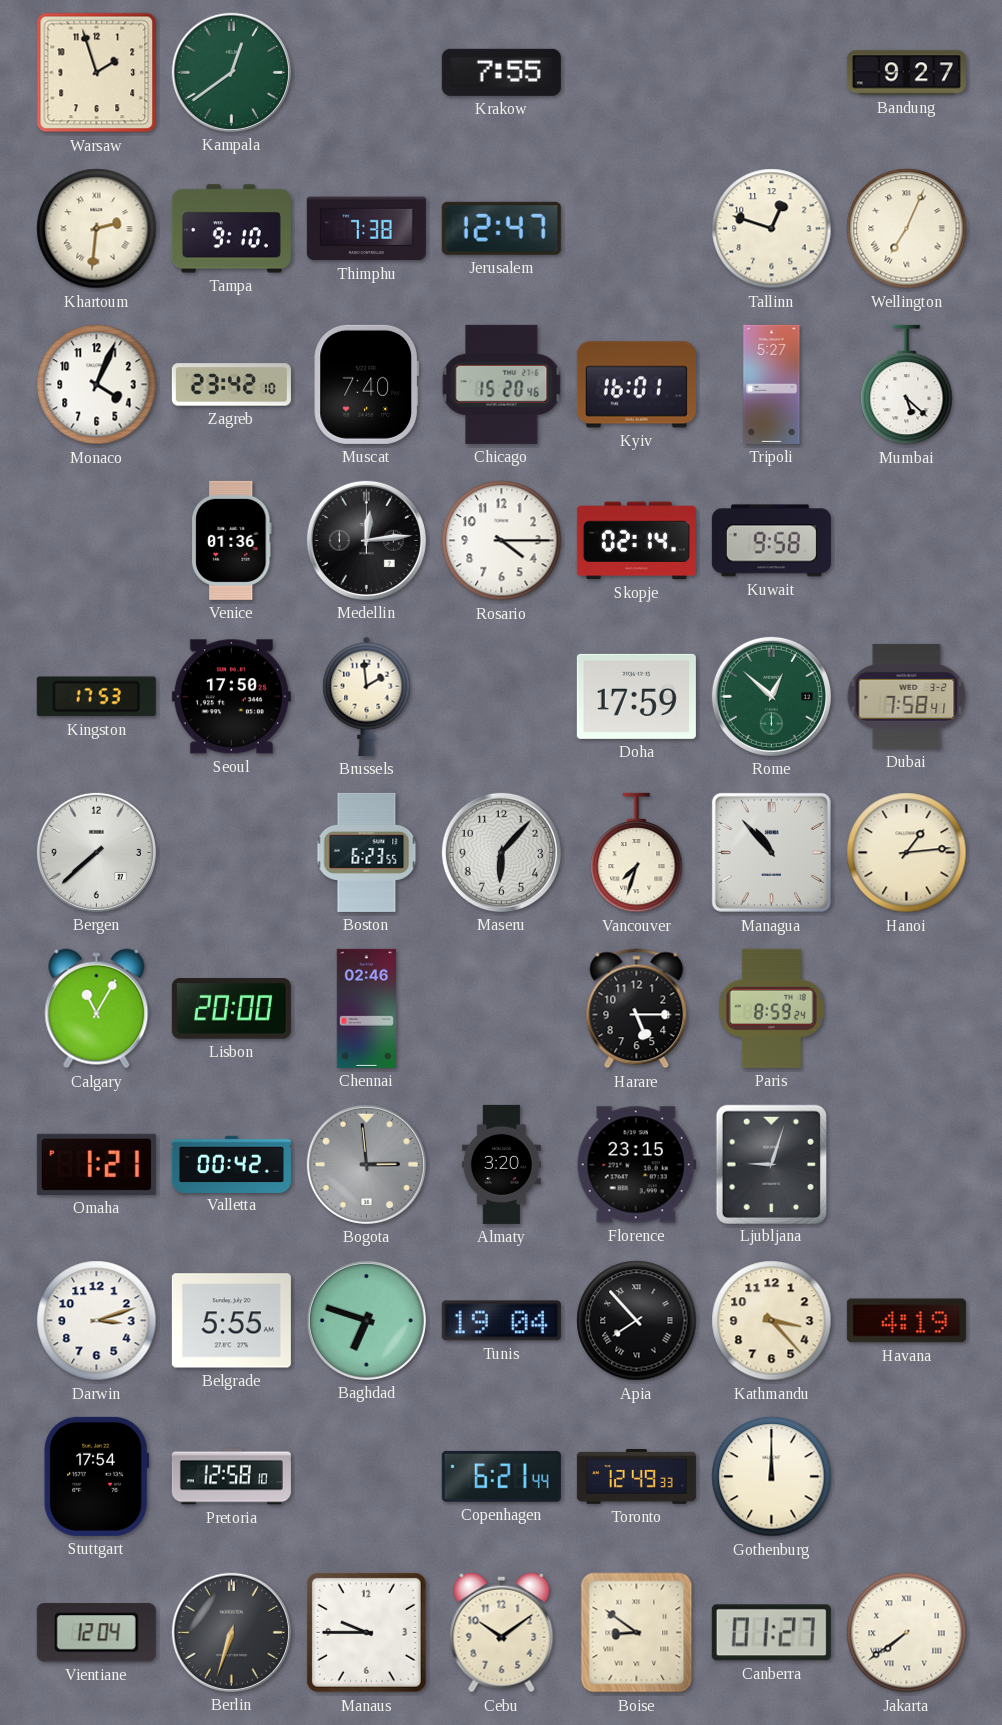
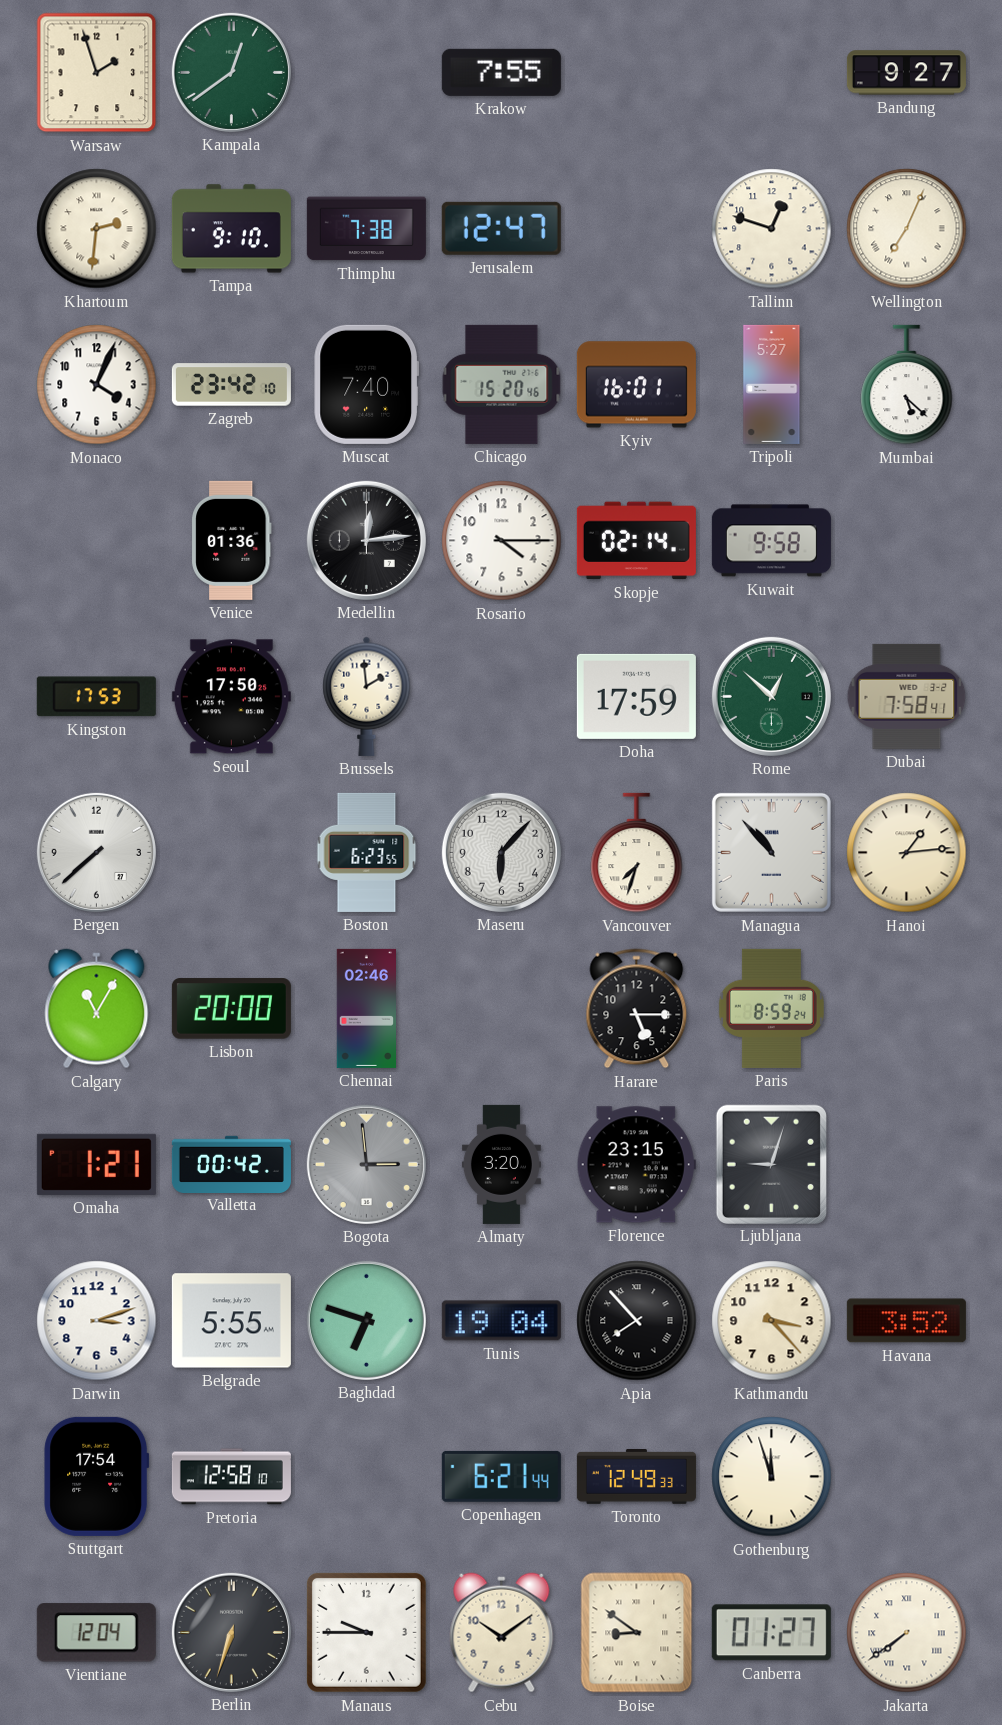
Havana: 4:19 -> 3:52
Gothenburg: 12:00 -> 11:57
